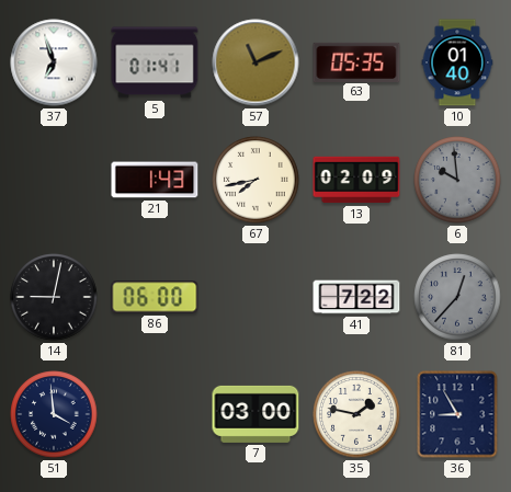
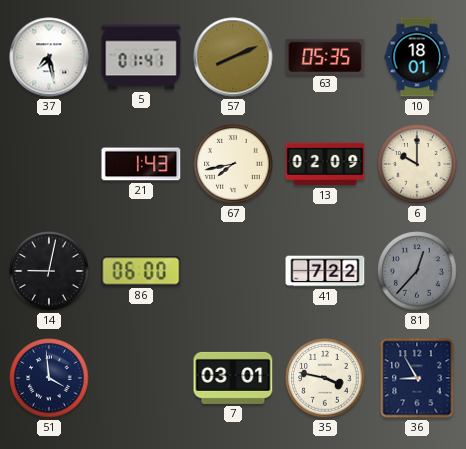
37: 6:57 -> 7:28
57: 11:11 -> 8:11
10: 01:40 -> 18:01
6: 9:59 -> 10:00
6 dial: grey -> cream
7: 03:00 -> 03:01
35: 1:47 -> 3:47
